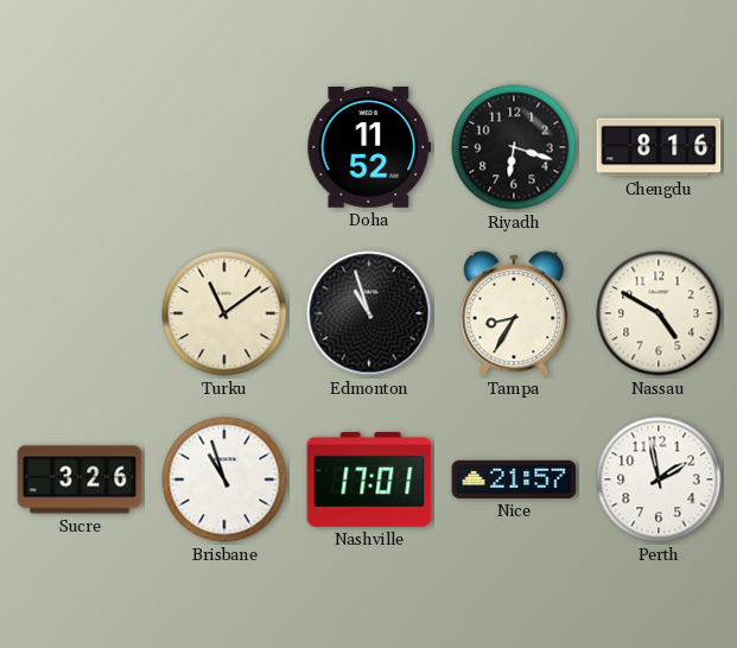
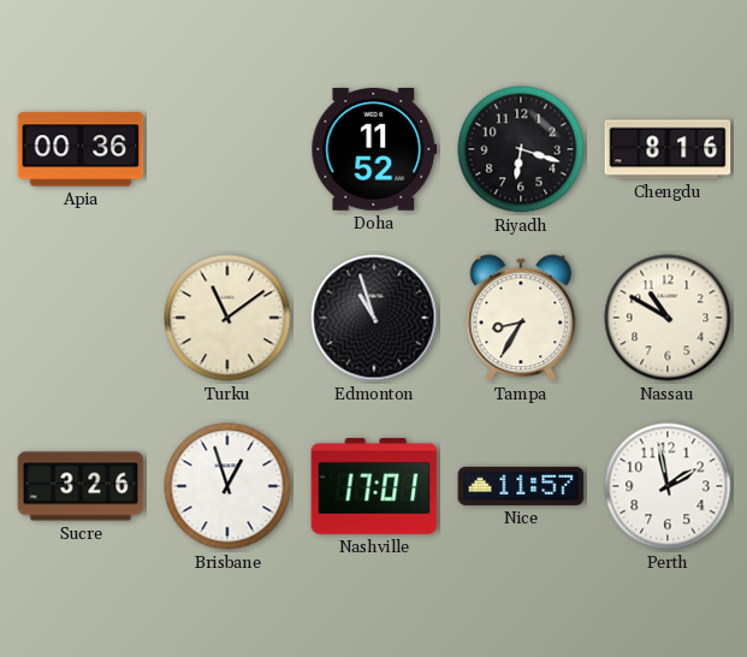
Apia: none -> 00:36
Nassau: 4:50 -> 10:50
Brisbane: 10:57 -> 12:57
Nice: 21:57 -> 11:57
